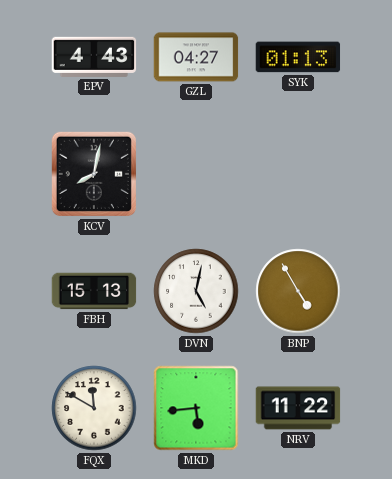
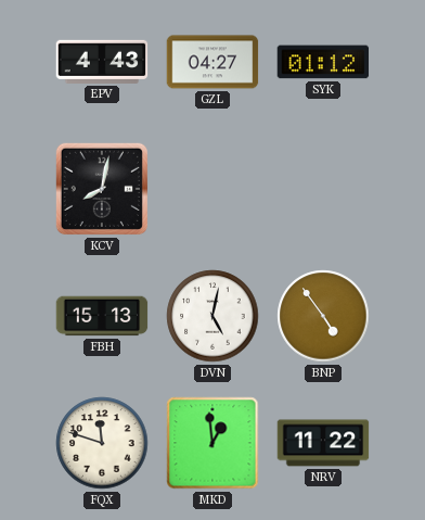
SYK: 01:13 -> 01:12
BNP: 4:55 -> 4:54
FQX: 11:50 -> 11:48
MKD: 5:44 -> 12:59
